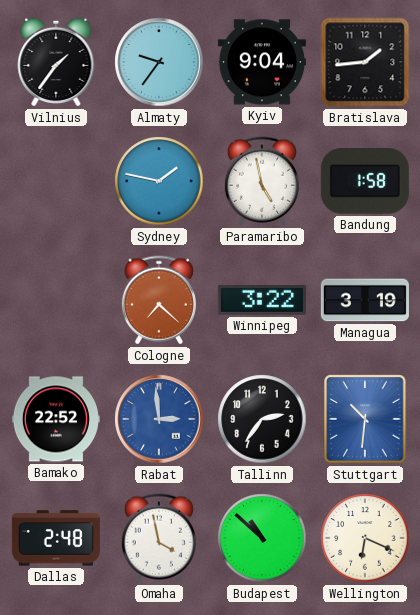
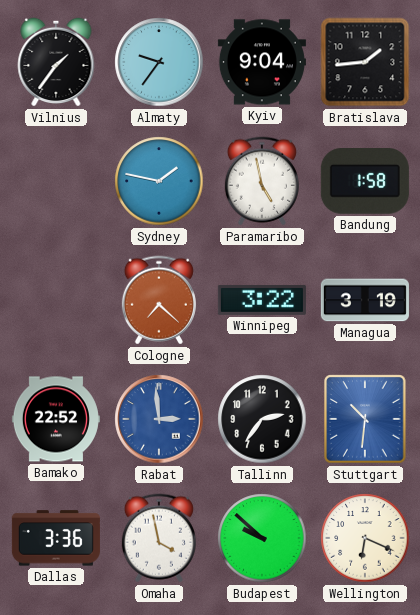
Dallas: 2:48 -> 3:36
Budapest: 10:52 -> 9:52
